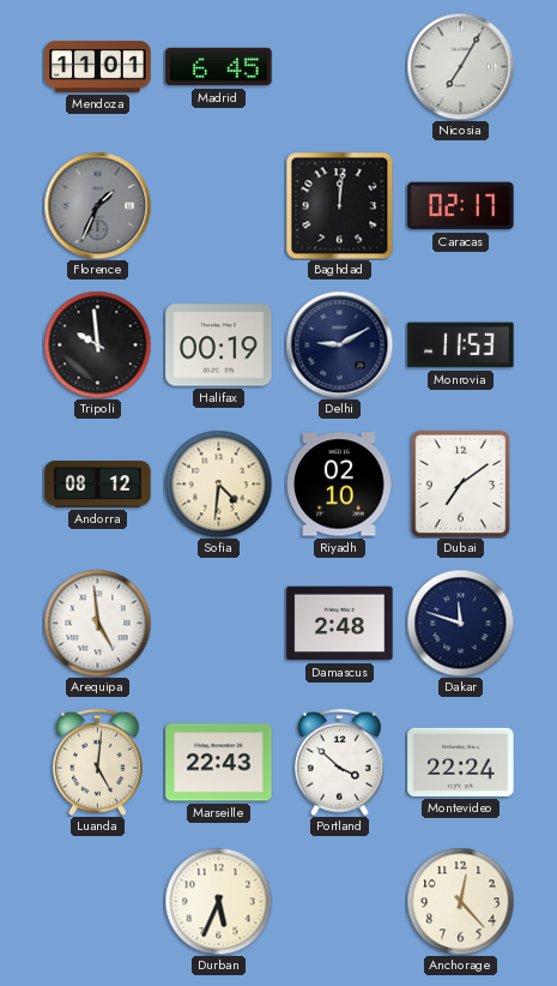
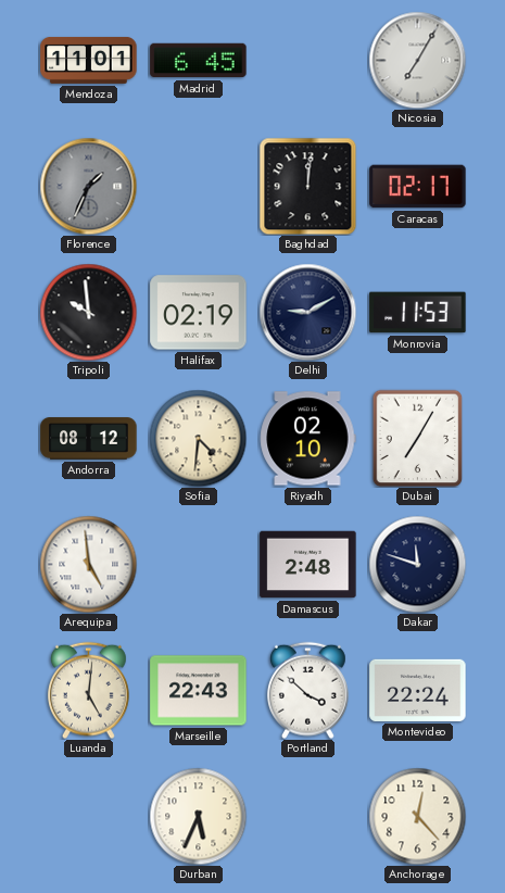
Halifax: 00:19 -> 02:19
Dubai: 7:09 -> 7:05
